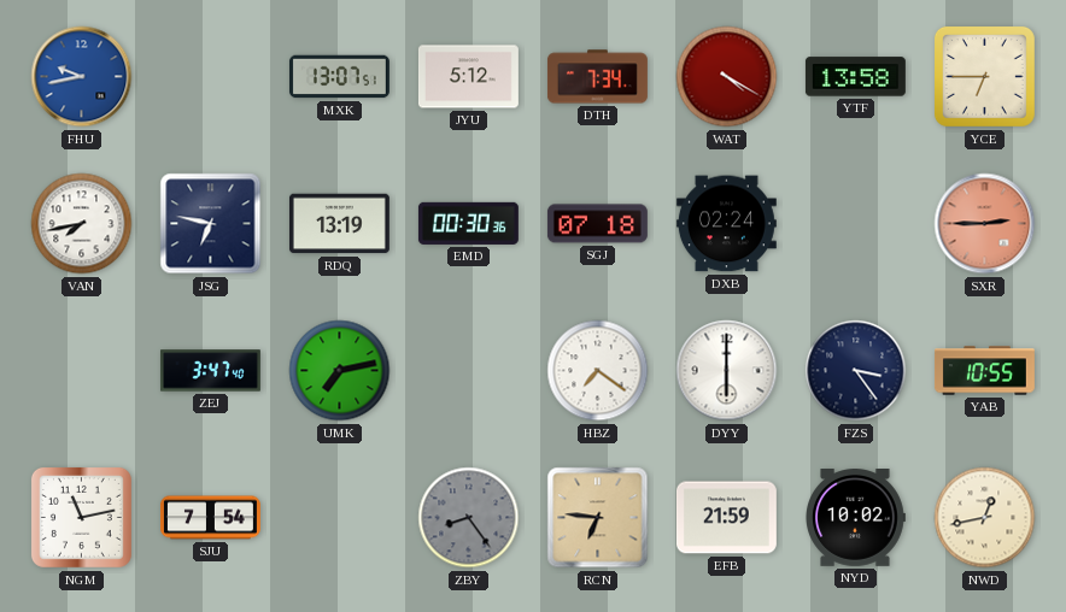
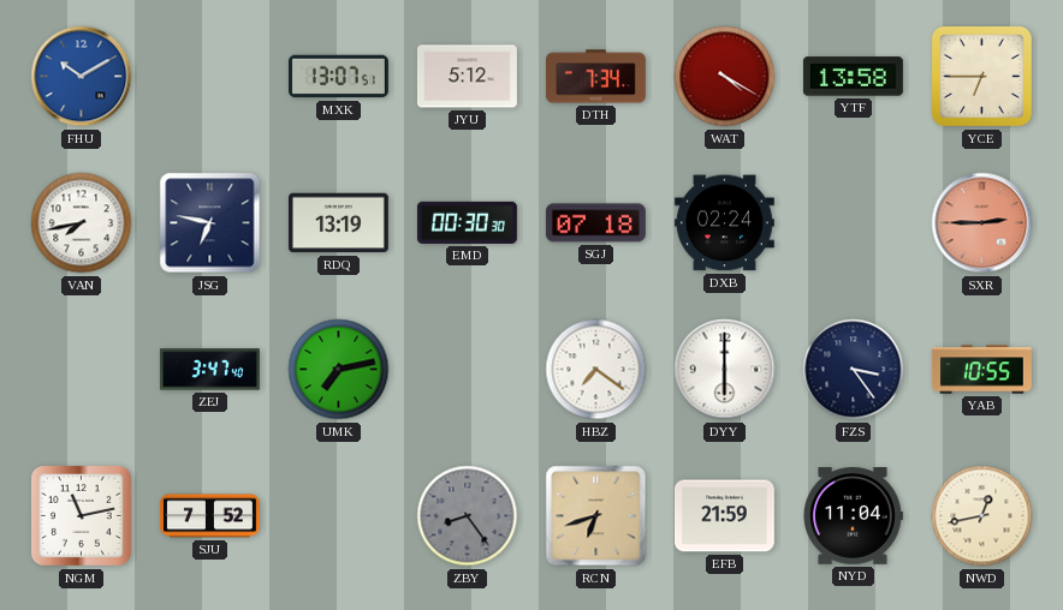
FHU: 9:43 -> 10:10
EMD: 00:30:36 -> 00:30:30
SJU: 7:54 -> 7:52
RCN: 6:46 -> 6:42
NYD: 10:02 -> 11:04
